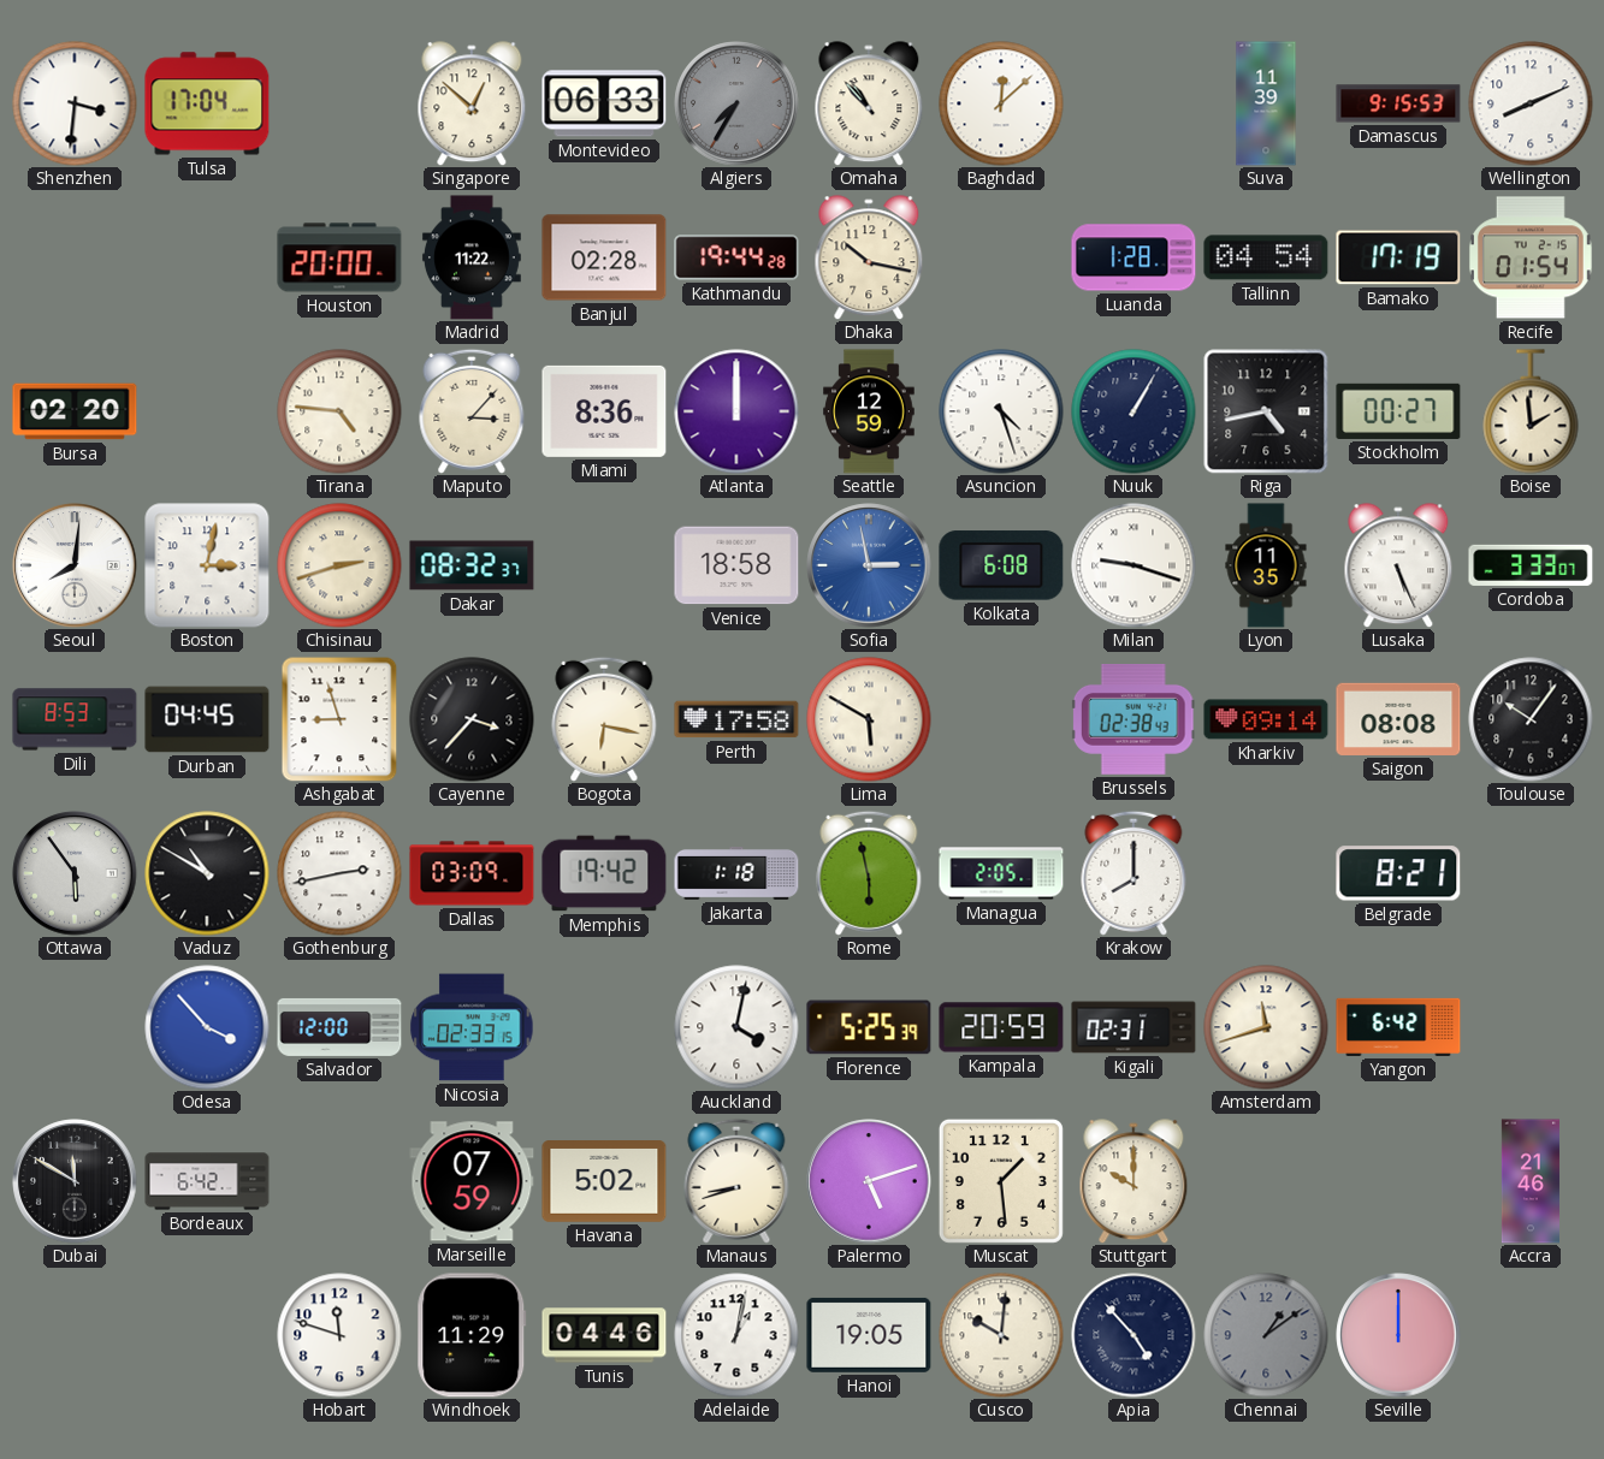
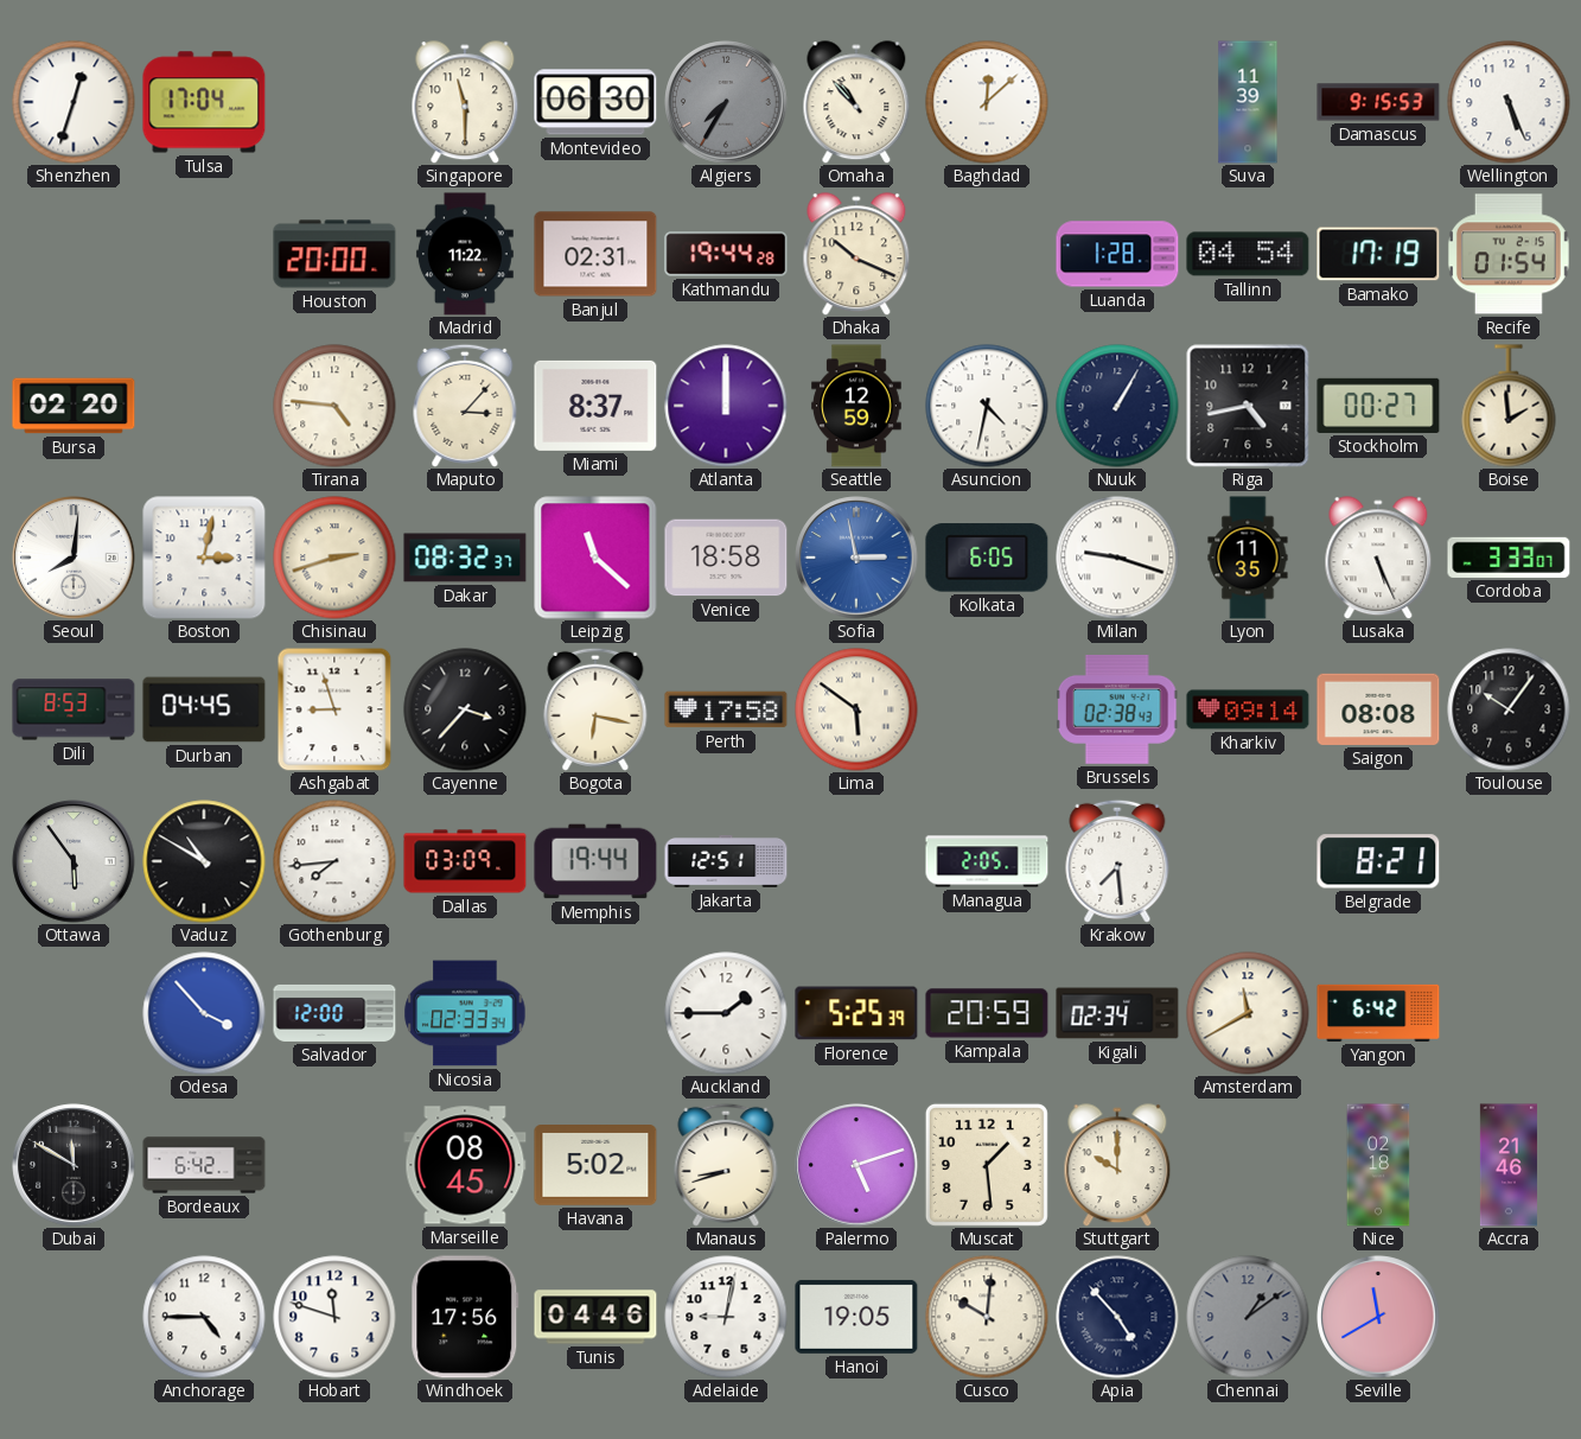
Shenzhen: 3:31 -> 12:33
Singapore: 12:52 -> 11:30
Montevideo: 06:33 -> 06:30
Wellington: 8:11 -> 5:26
Banjul: 02:28 -> 02:31
Dhaka: 10:17 -> 10:19
Miami: 8:36 -> 8:37
Asuncion: 4:27 -> 4:32
Leipzig: none -> 11:22
Kolkata: 6:08 -> 6:05
Lima: 5:50 -> 5:51
Gothenburg: 2:43 -> 7:44
Memphis: 19:42 -> 19:44
Jakarta: 1:18 -> 12:51
Rome: 5:58 -> none
Krakow: 8:00 -> 7:29
Nicosia: 02:33:15 -> 02:33:34
Auckland: 4:02 -> 1:45
Kigali: 02:31 -> 02:34
Amsterdam: 11:42 -> 11:40
Marseille: 07:59 -> 08:45
Nice: none -> 02:18
Anchorage: none -> 4:45
Windhoek: 11:29 -> 17:56
Adelaide: 1:02 -> 9:02
Seville: 12:00 -> 11:40
